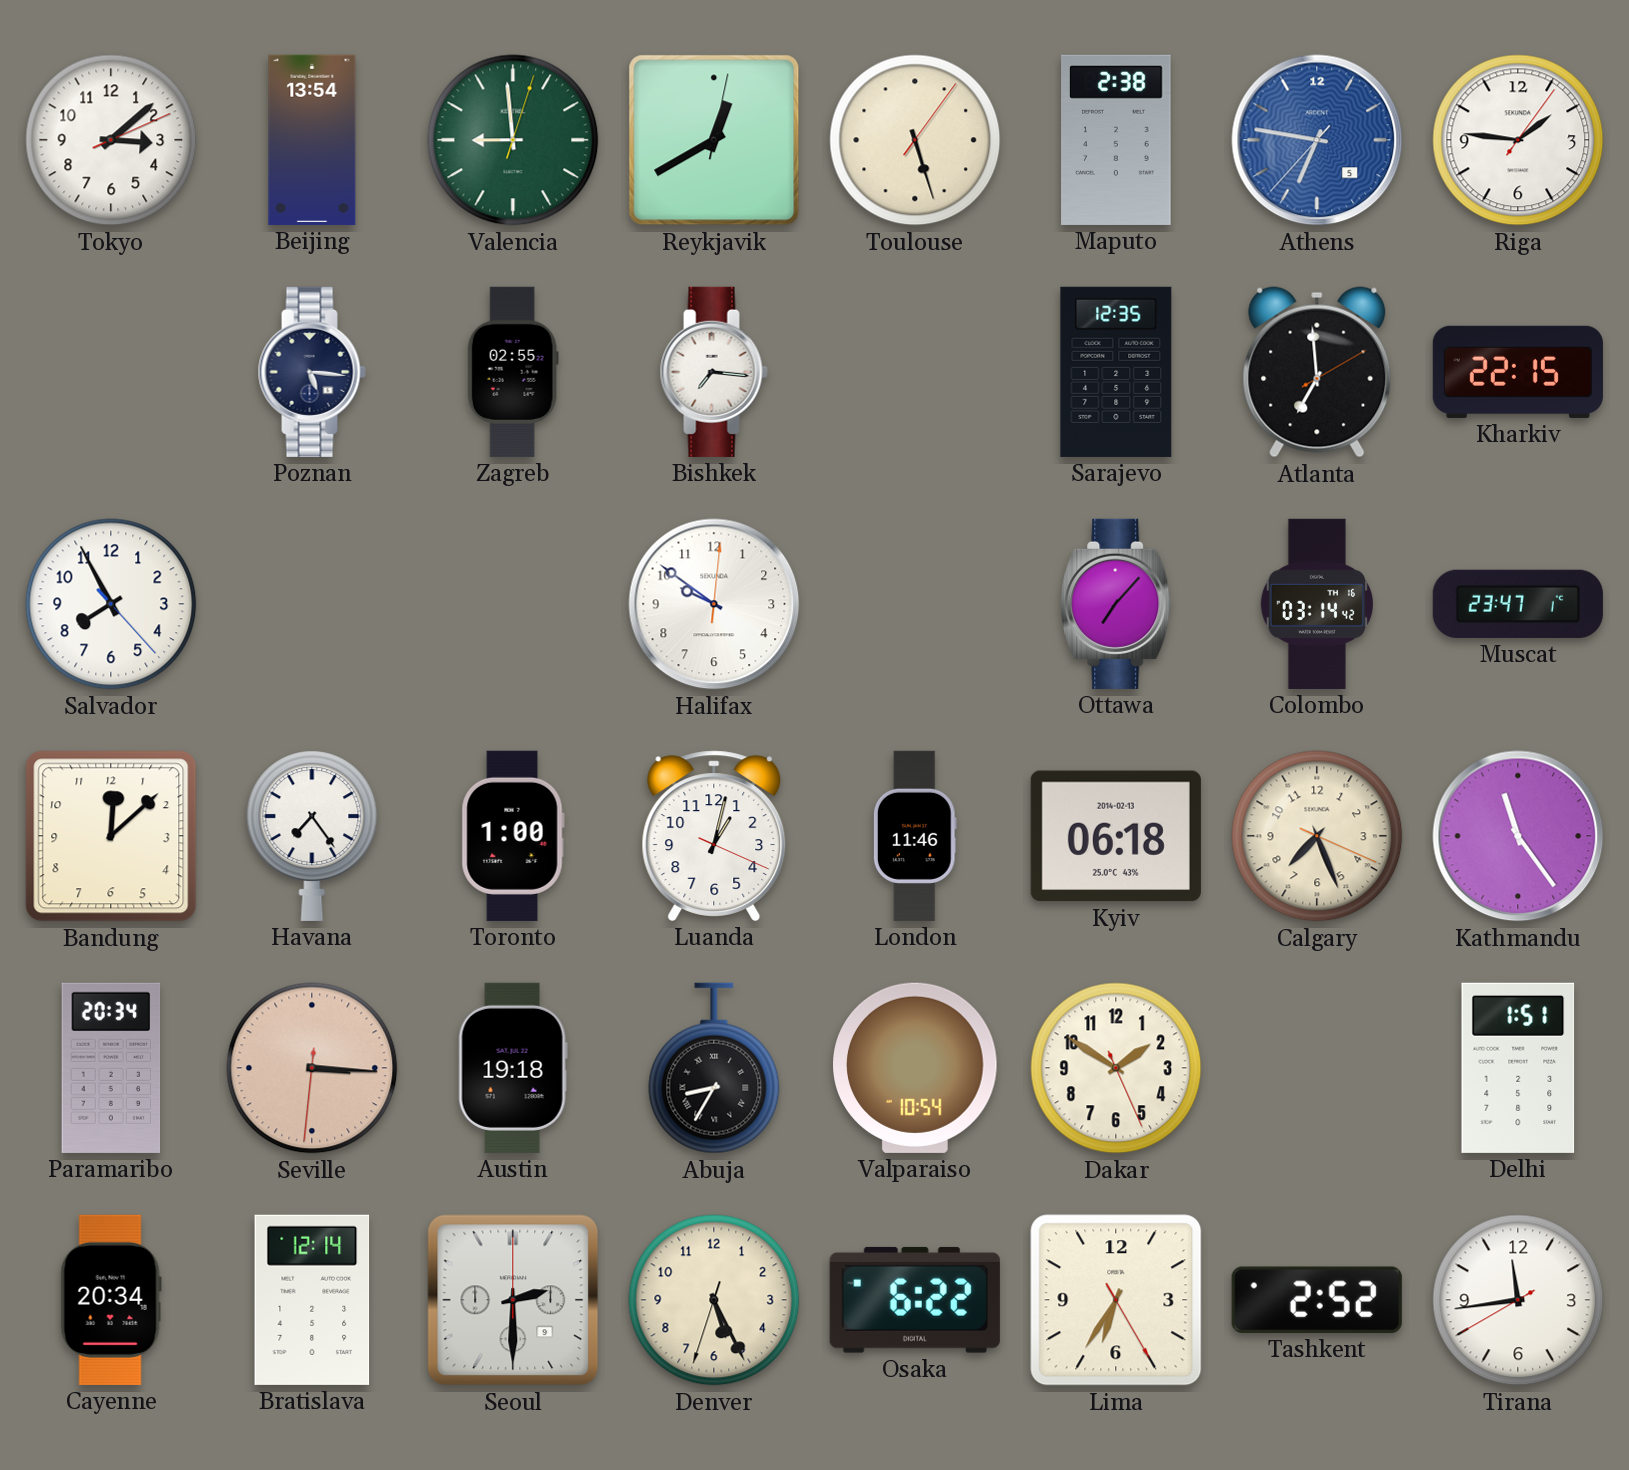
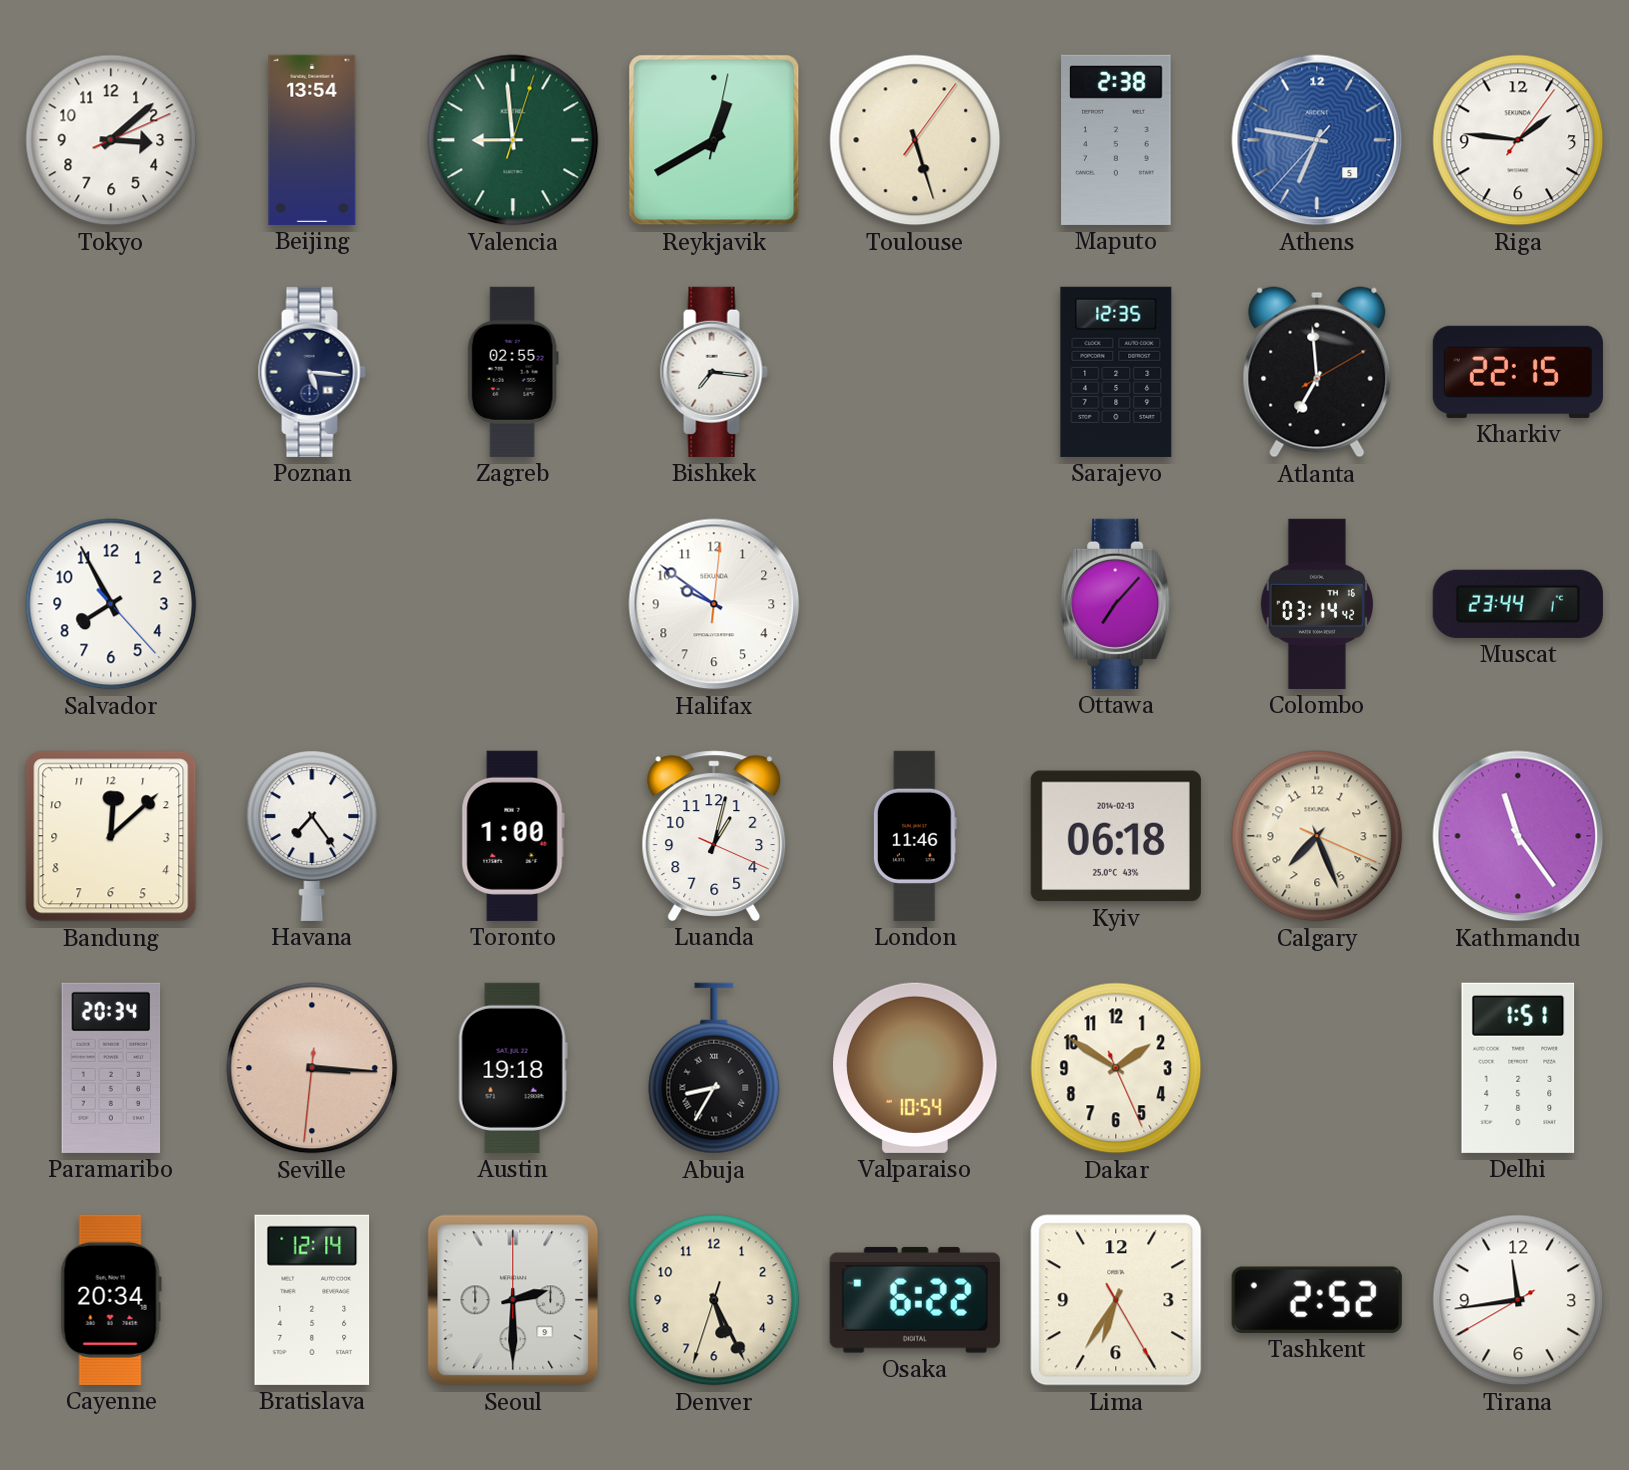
Muscat: 23:47 -> 23:44
